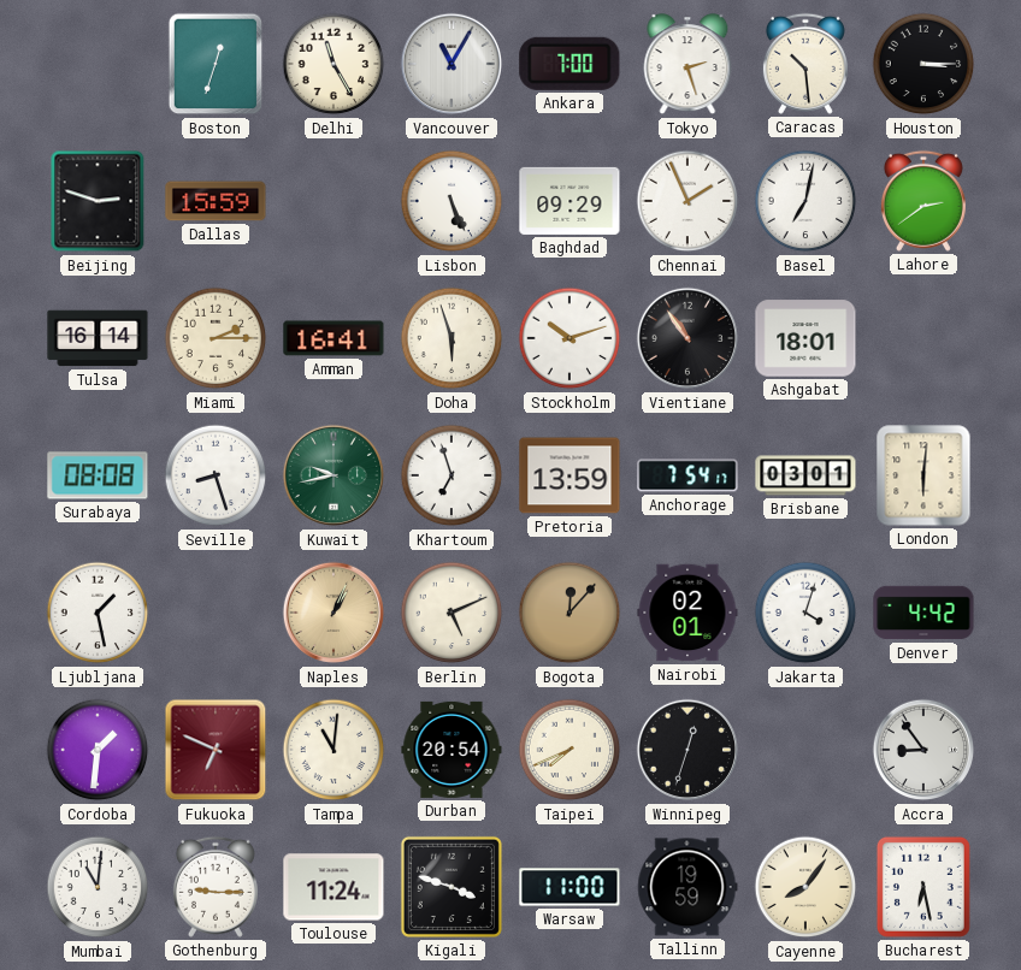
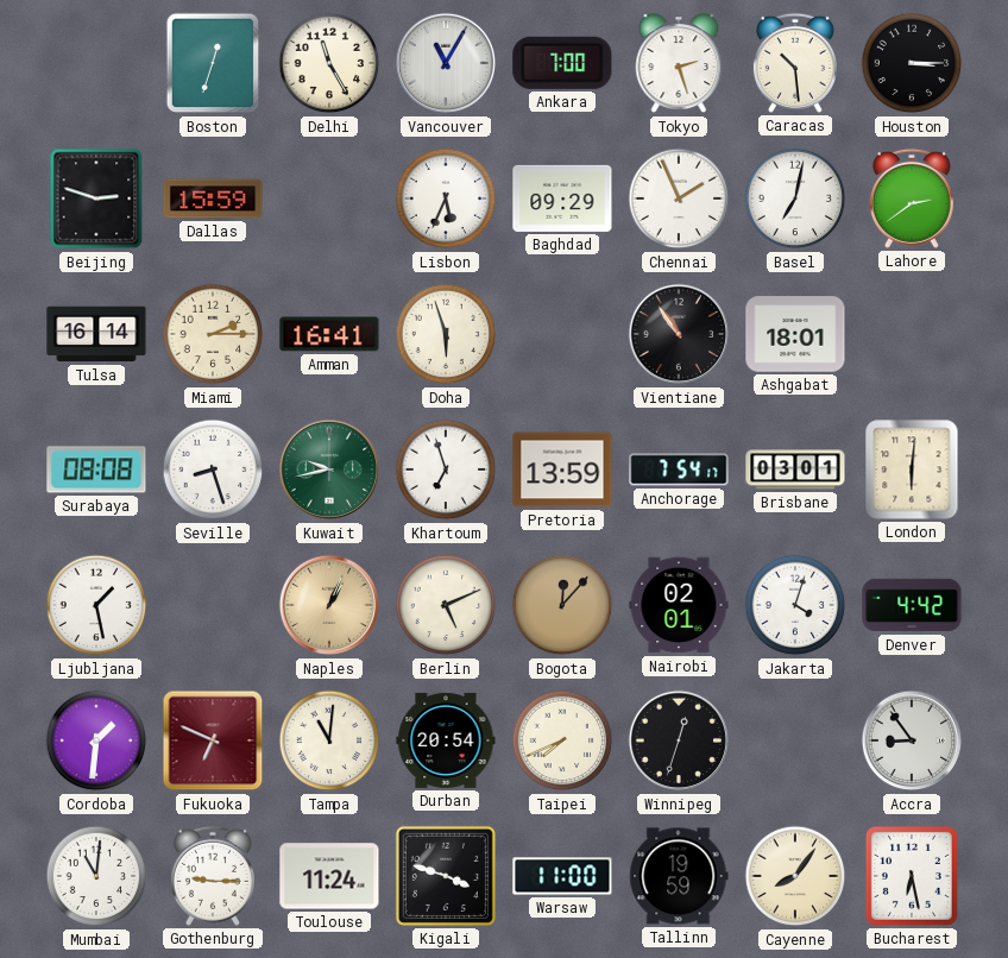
Lisbon: 5:26 -> 5:34
Stockholm: 10:12 -> none
